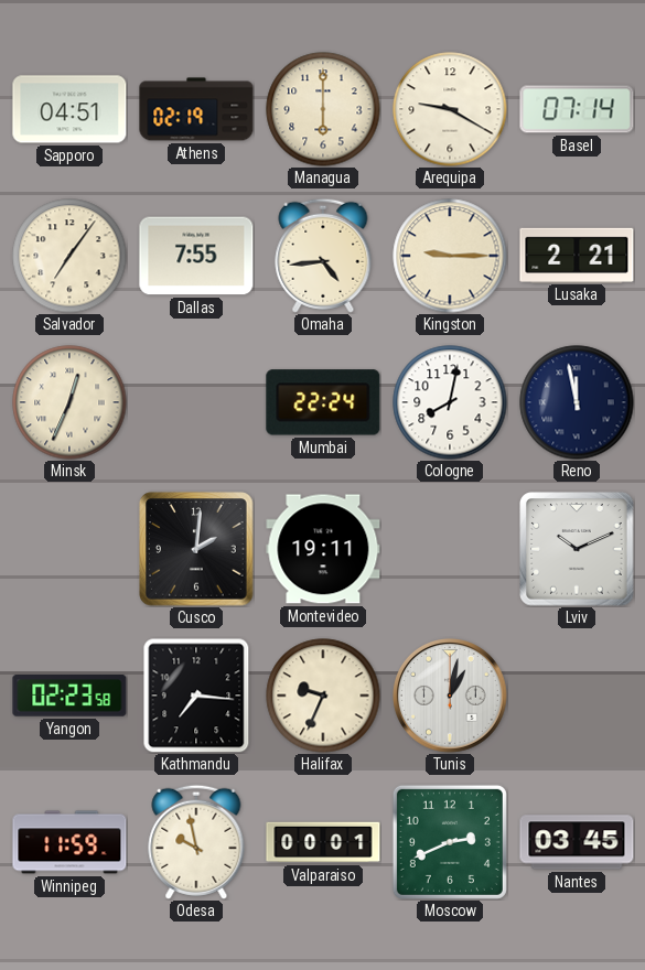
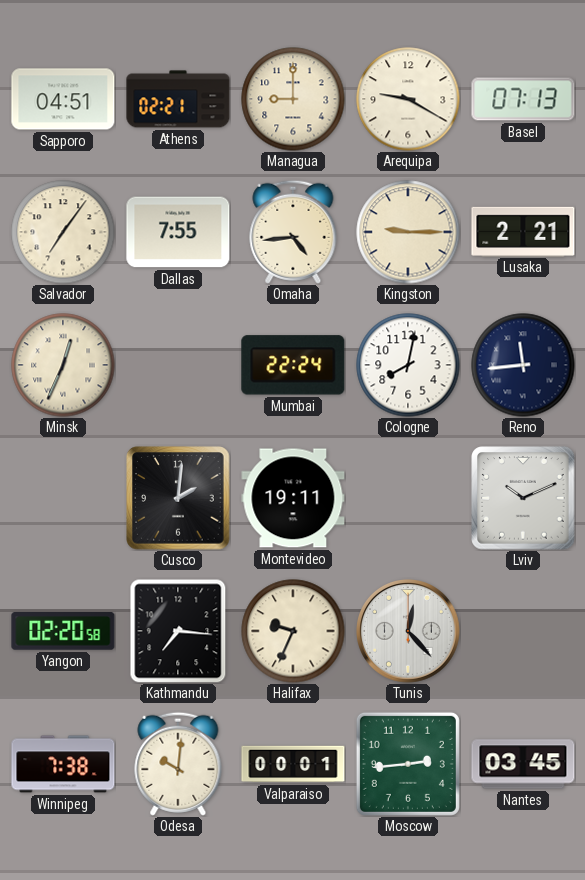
Athens: 02:19 -> 02:21
Managua: 6:00 -> 9:00
Basel: 07:14 -> 07:13
Reno: 11:58 -> 11:44
Yangon: 02:23 -> 02:20
Tunis: 1:02 -> 12:23
Winnipeg: 11:59 -> 7:38
Odesa: 9:58 -> 10:01
Moscow: 2:41 -> 2:44
